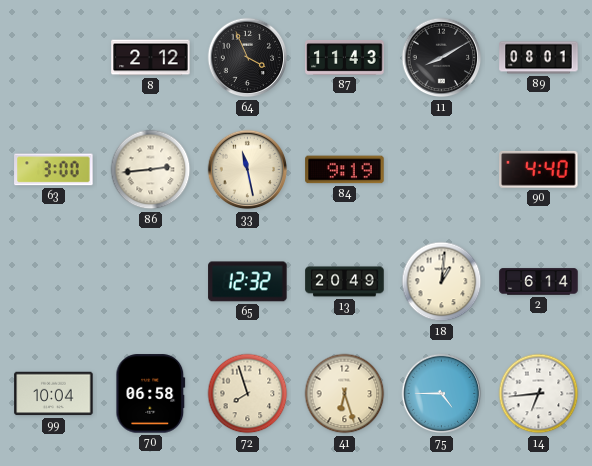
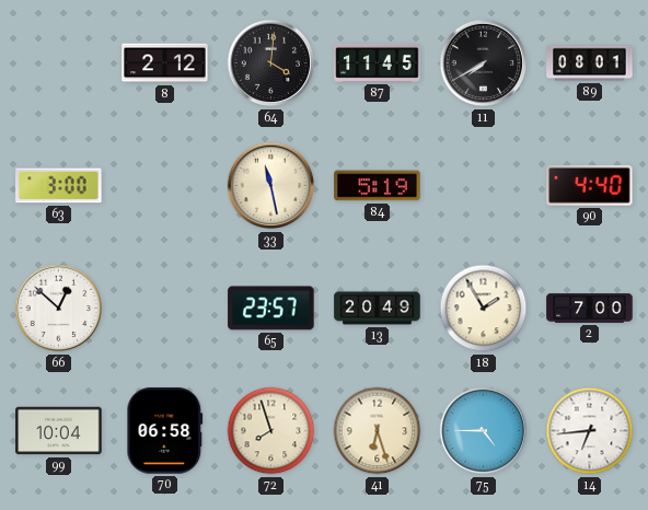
64: 3:56 -> 4:01
87: 11:43 -> 11:45
11: 8:10 -> 7:40
86: 2:44 -> none
84: 9:19 -> 5:19
66: none -> 12:52
65: 12:32 -> 23:57
18: 1:01 -> 1:55
2: 6:14 -> 7:00
